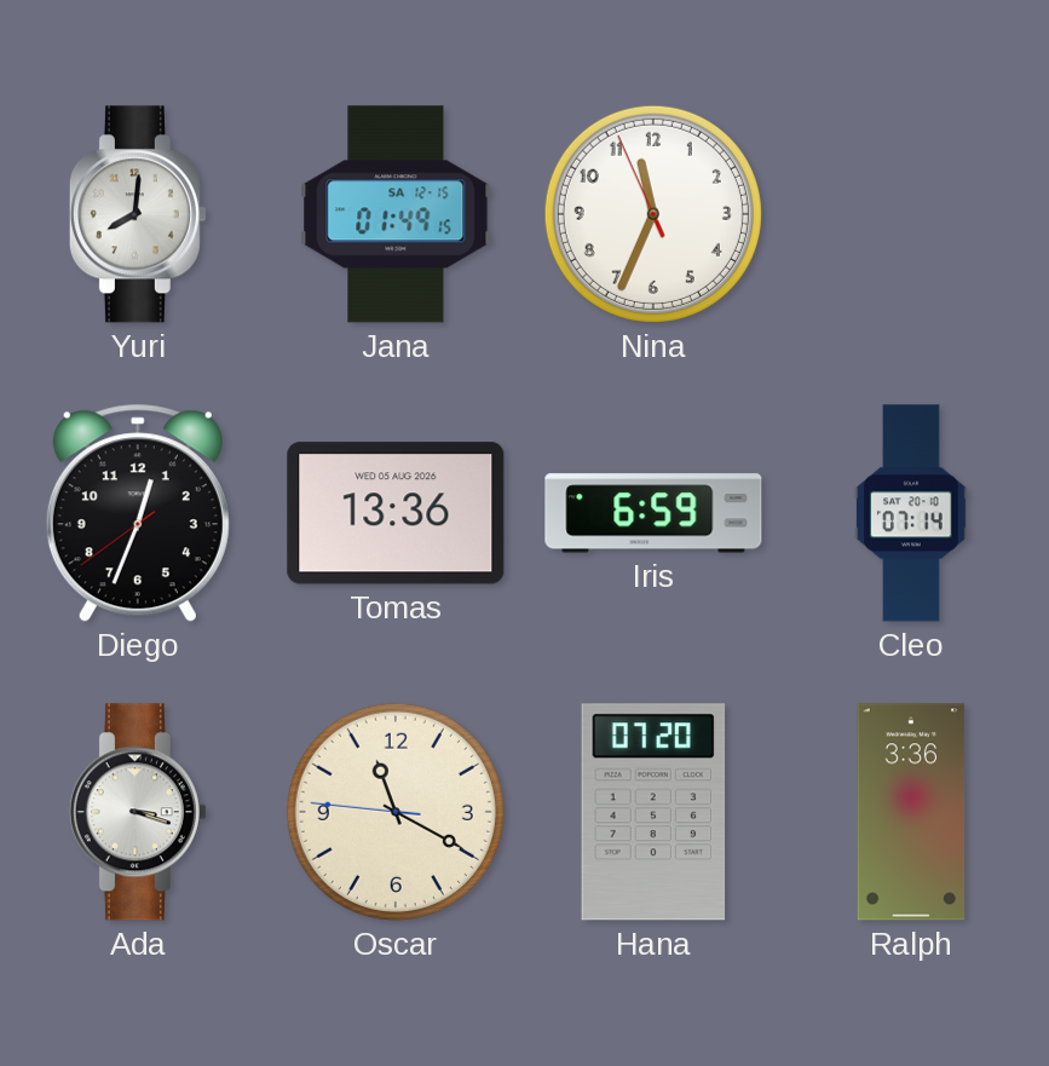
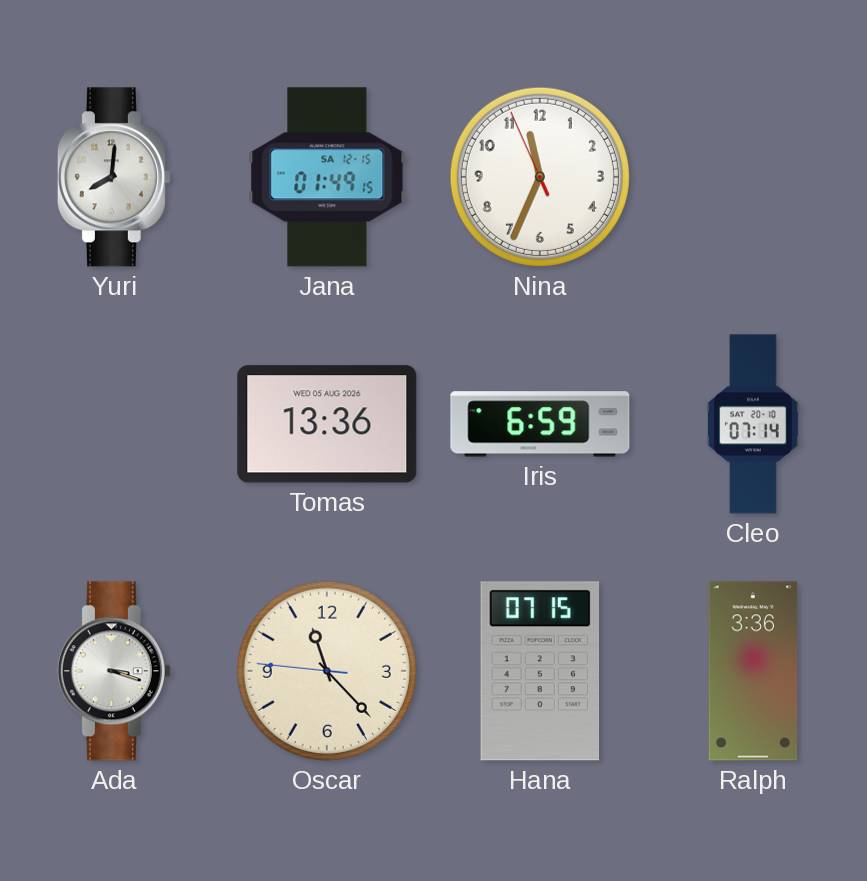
Diego: 12:33 -> none
Oscar: 11:19 -> 11:22
Hana: 07:20 -> 07:15
